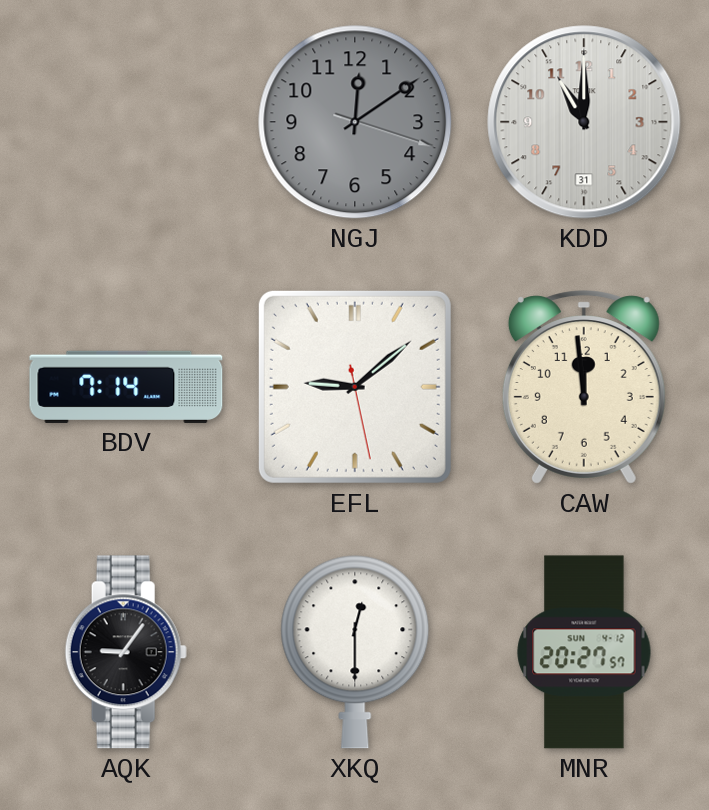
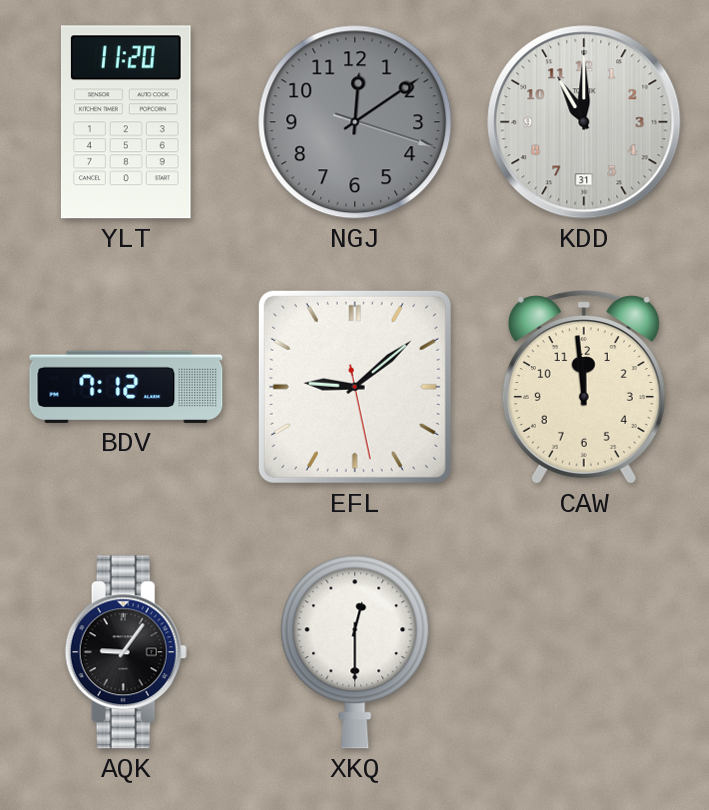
YLT: none -> 11:20
BDV: 7:14 -> 7:12
MNR: 20:27 -> none
